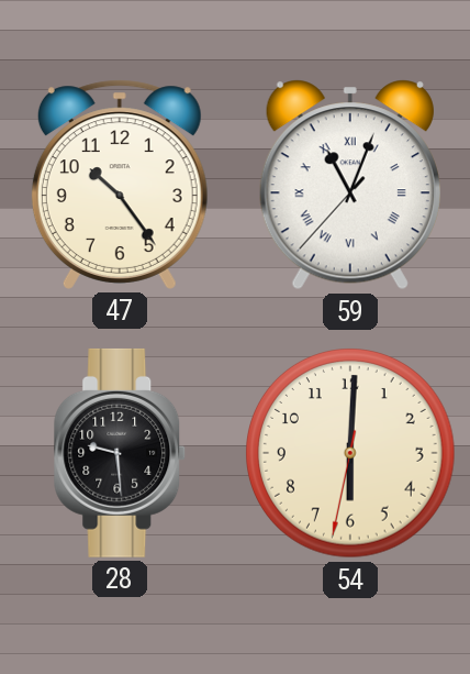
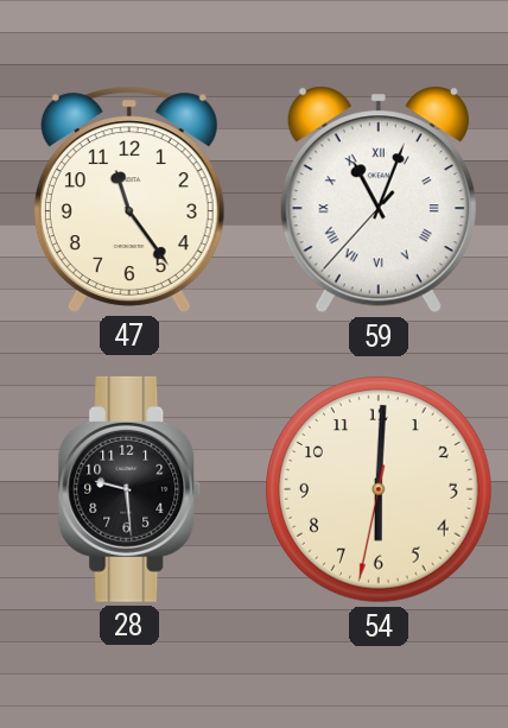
47: 10:24 -> 11:24
